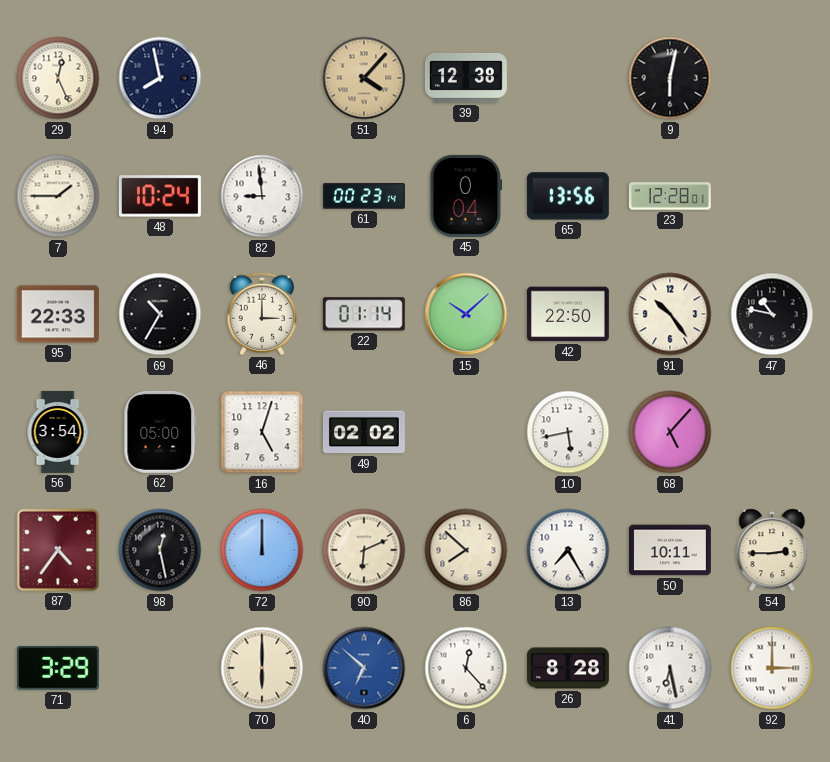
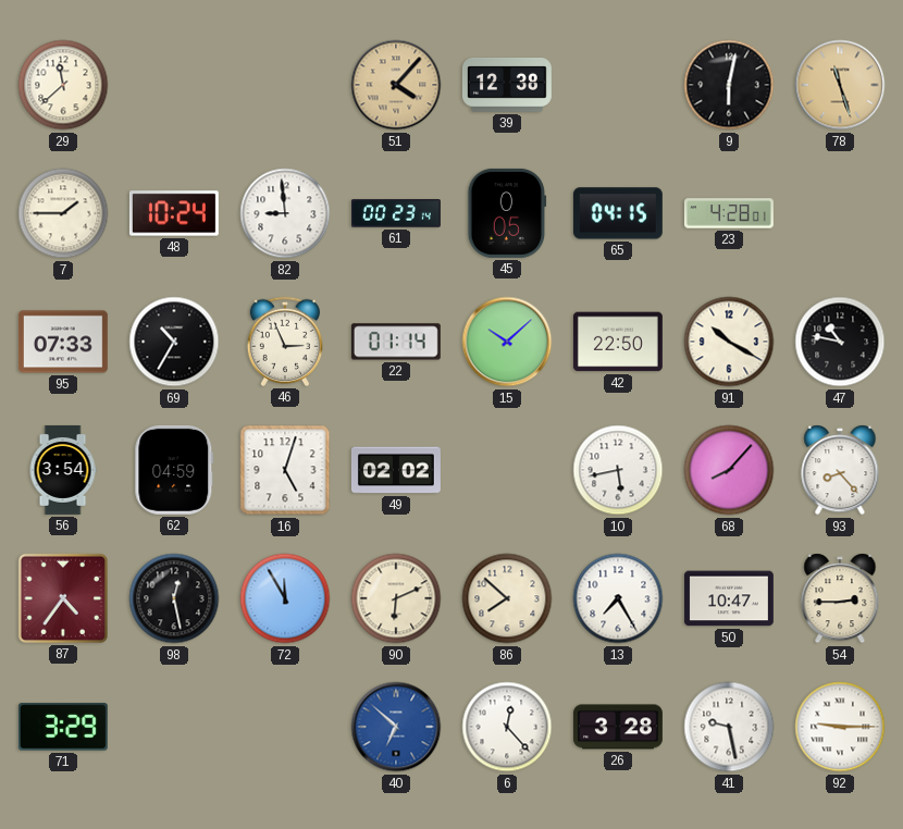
29: 12:26 -> 11:38
94: 7:58 -> none
78: none -> 11:27
45: 0:04 -> 0:05
65: 13:56 -> 04:15
23: 12:28 -> 4:28
95: 22:33 -> 07:33
46: 3:00 -> 2:56
91: 10:24 -> 10:20
62: 05:00 -> 04:59
68: 5:07 -> 8:07
93: none -> 8:23
72: 12:00 -> 11:55
50: 10:11 -> 10:47
70: 6:00 -> none
26: 8:28 -> 3:28
41: 6:28 -> 9:28
92: 3:00 -> 9:15
